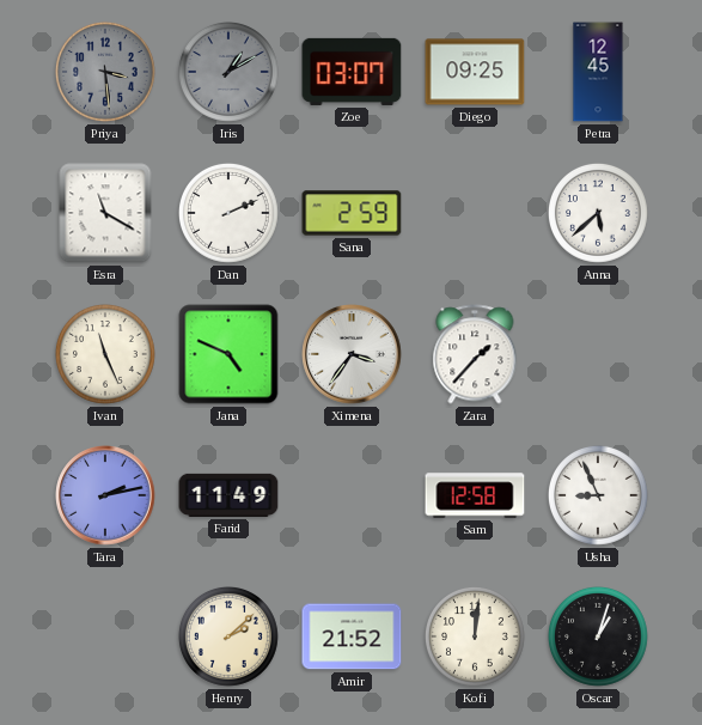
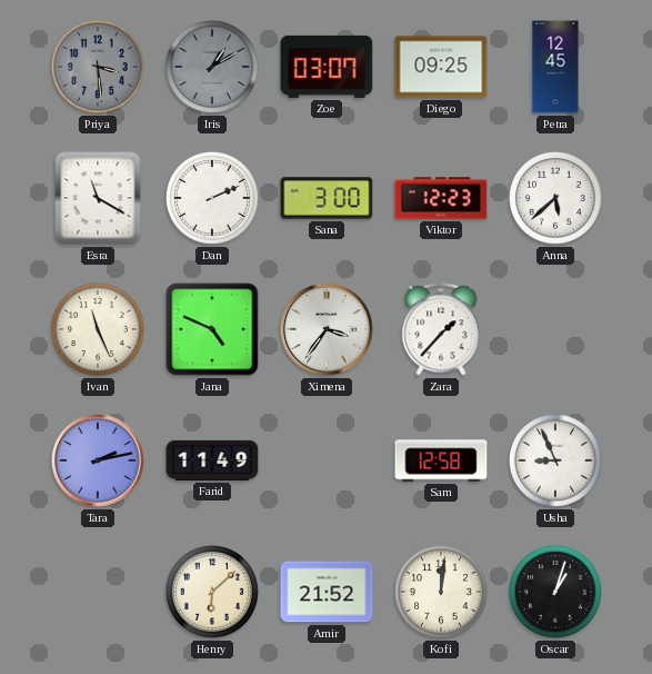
Sana: 2:59 -> 3:00
Viktor: none -> 12:23
Henry: 2:08 -> 6:08
